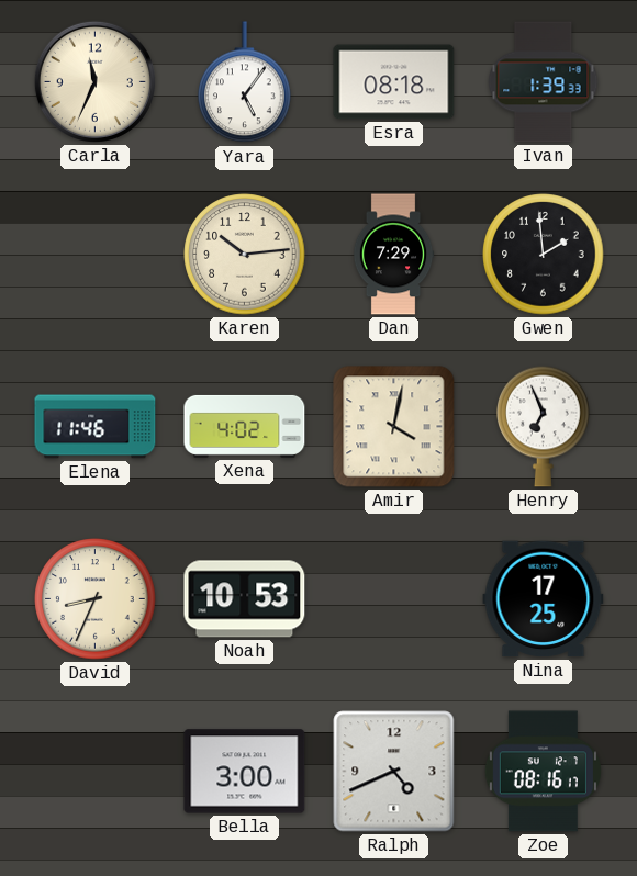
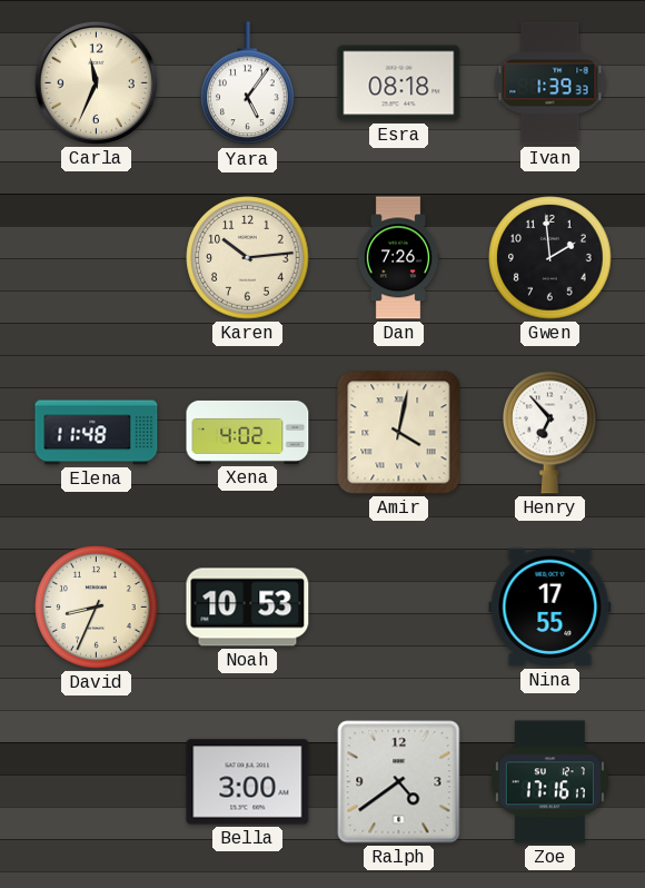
Dan: 7:29 -> 7:26
Elena: 11:46 -> 11:48
Henry: 6:56 -> 6:53
Nina: 17:25 -> 17:55
Ralph: 4:41 -> 4:39
Zoe: 08:16 -> 17:16
